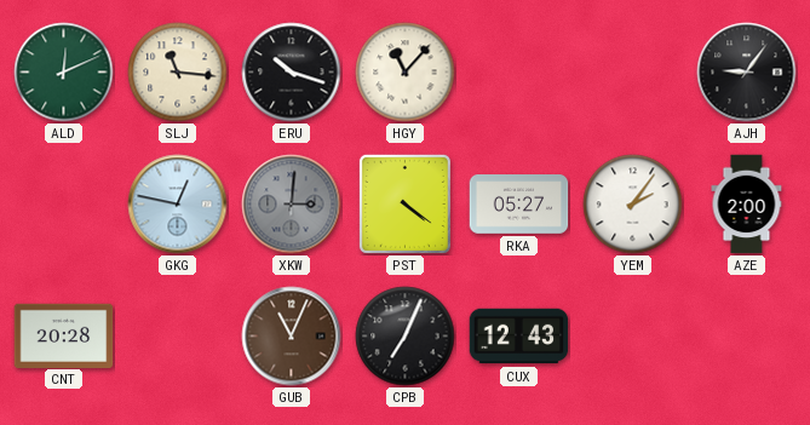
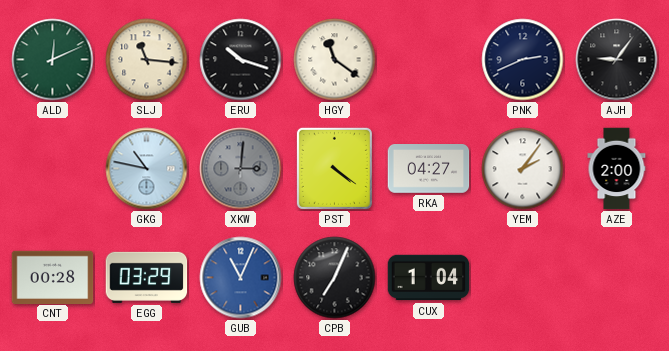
HGY: 11:07 -> 11:21
PNK: none -> 2:41
GKG: 12:47 -> 10:47
RKA: 05:27 -> 04:27
CNT: 20:28 -> 00:28
EGG: none -> 03:29
GUB dial: brown -> blue
CUX: 12:43 -> 1:04
